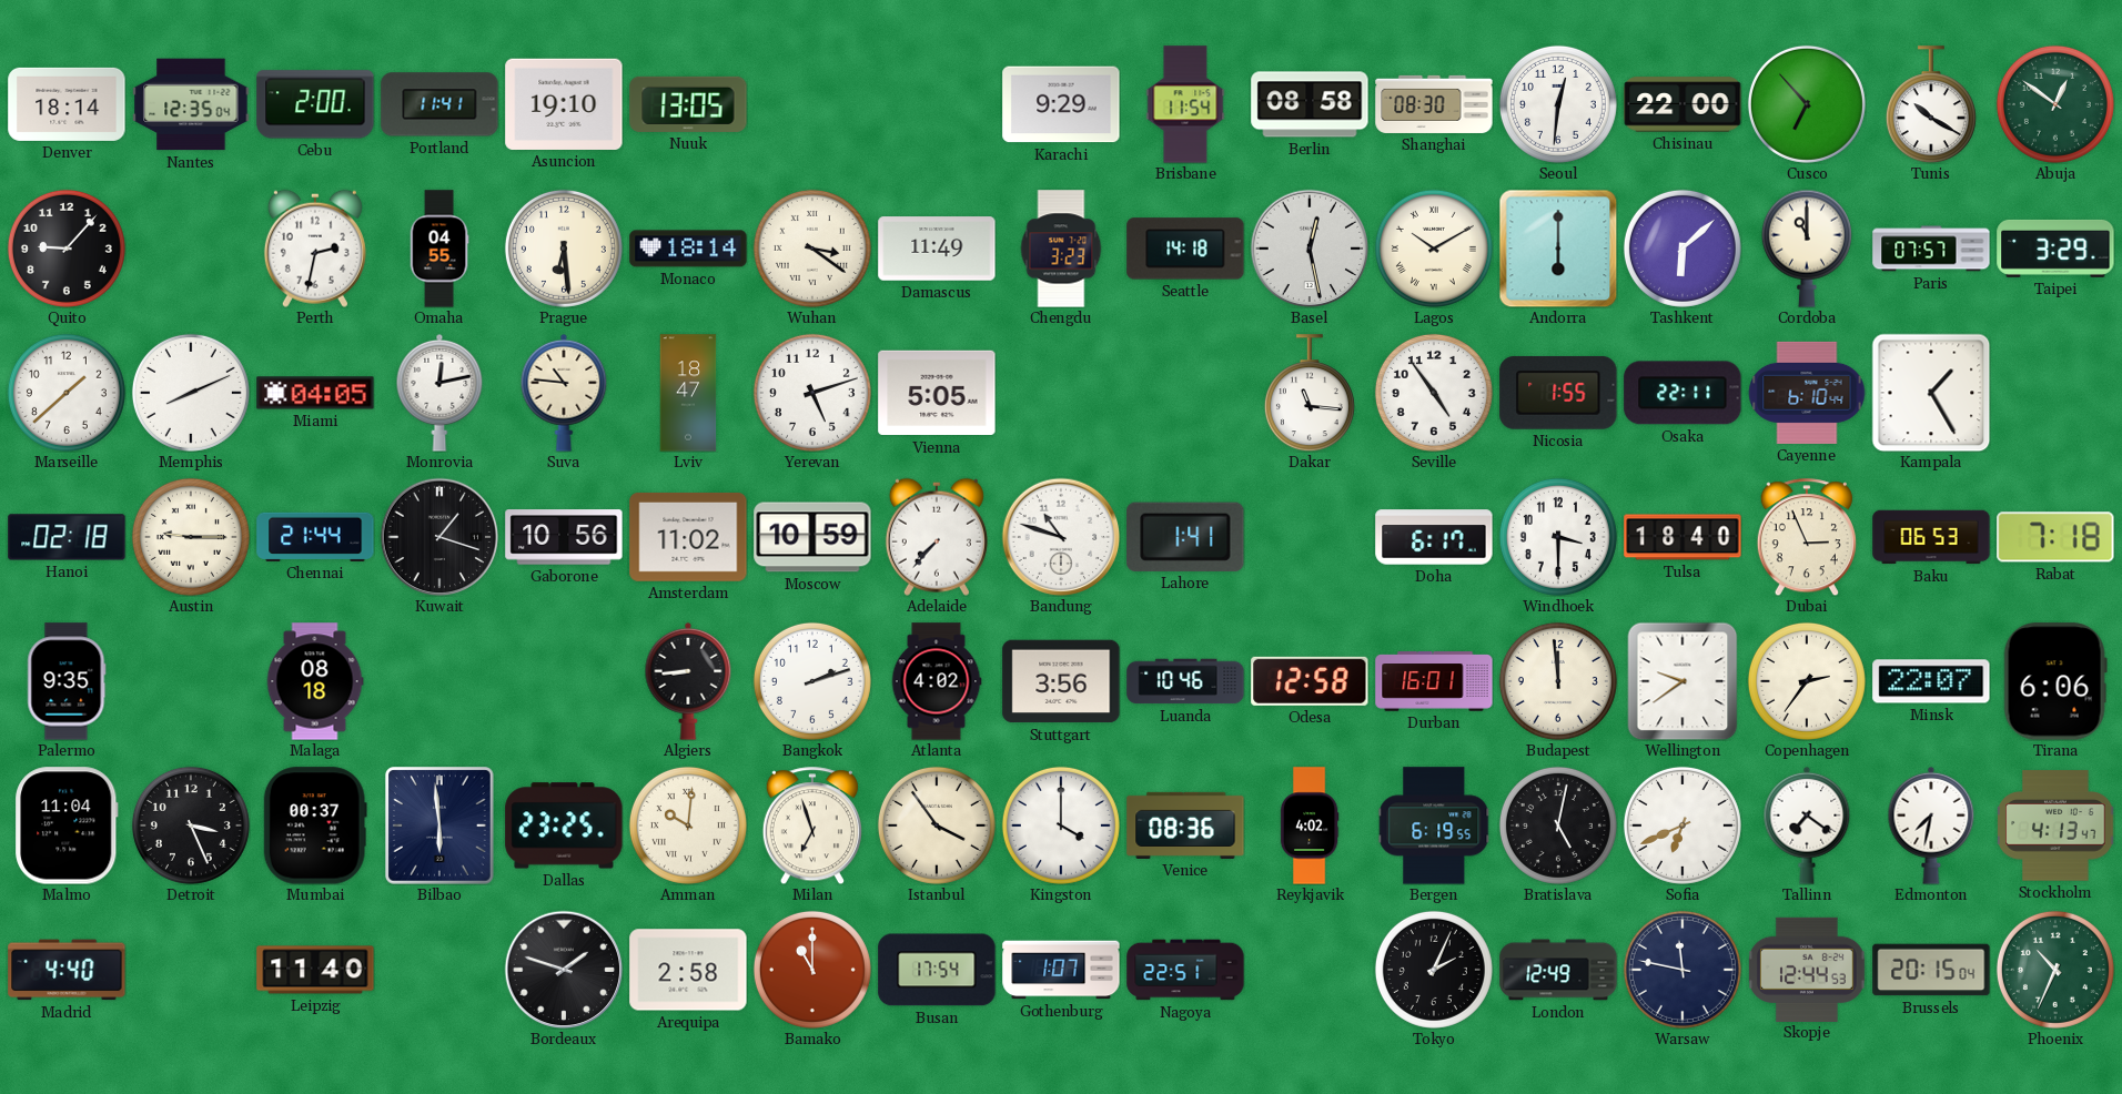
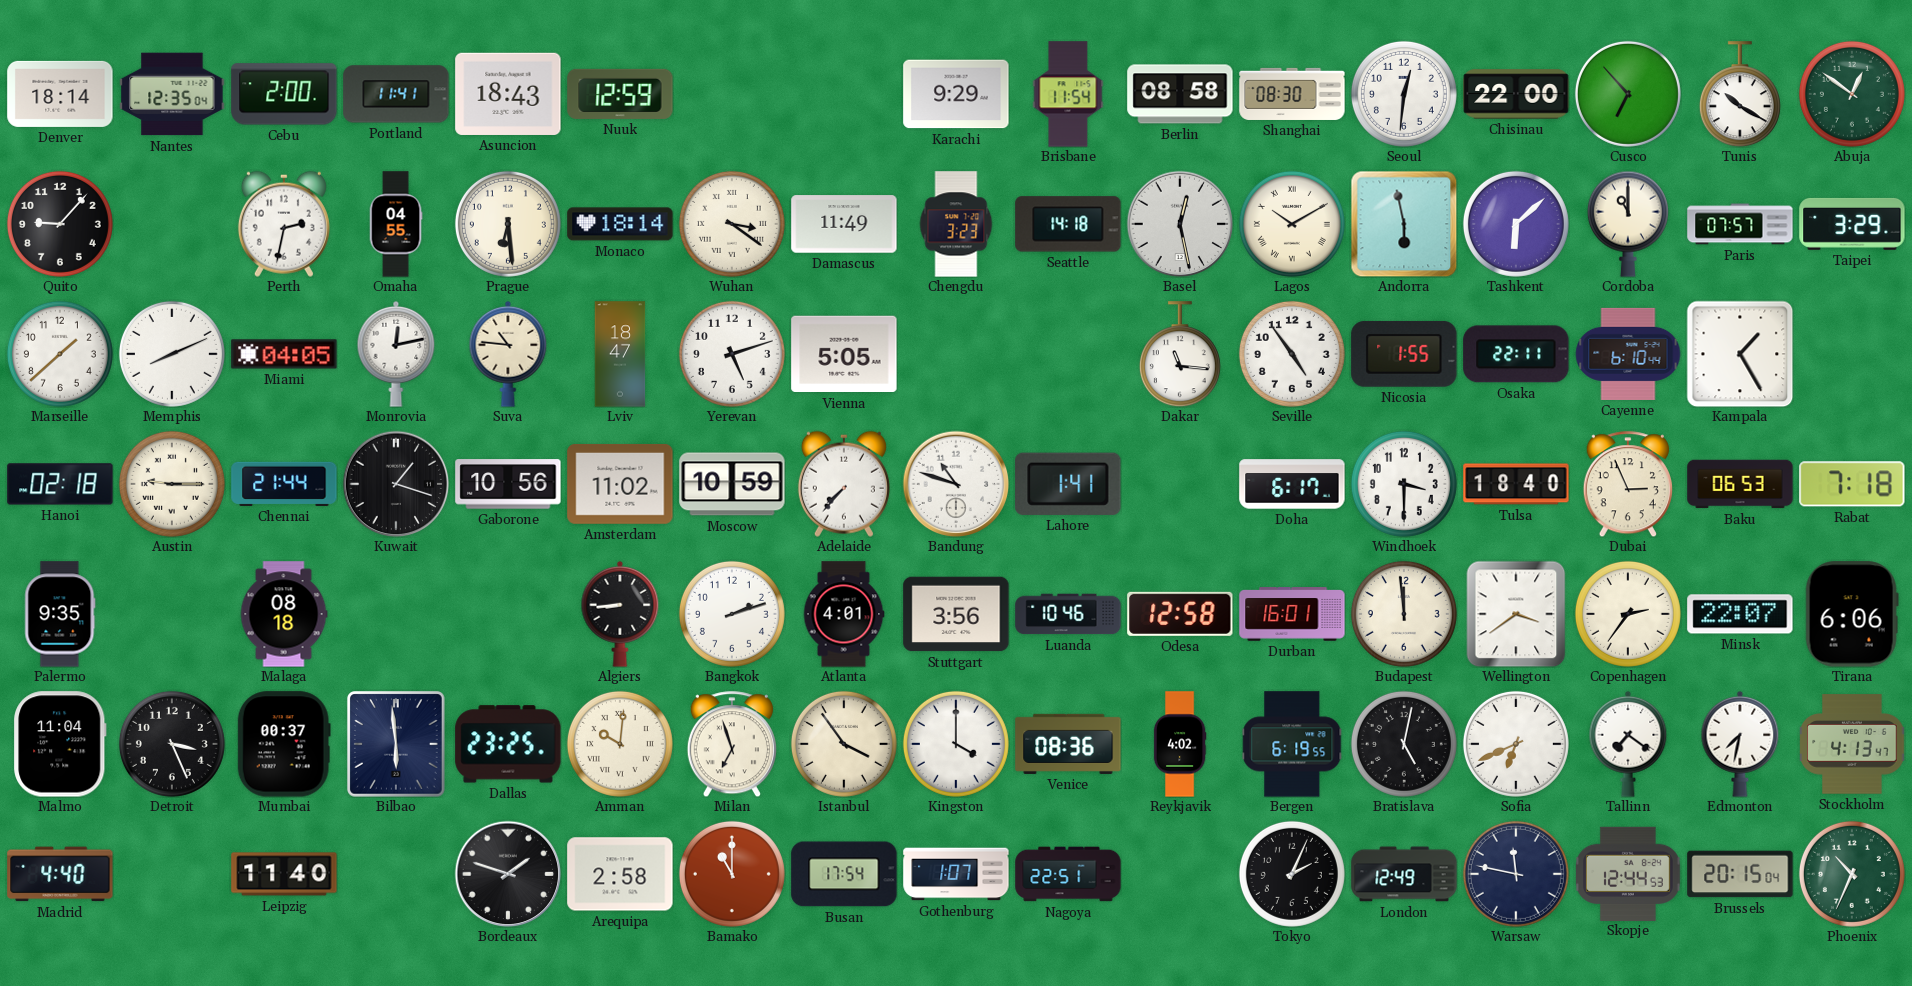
Asuncion: 19:10 -> 18:43
Nuuk: 13:05 -> 12:59
Andorra: 6:00 -> 5:58
Atlanta: 4:02 -> 4:01
Wellington: 9:39 -> 3:39
